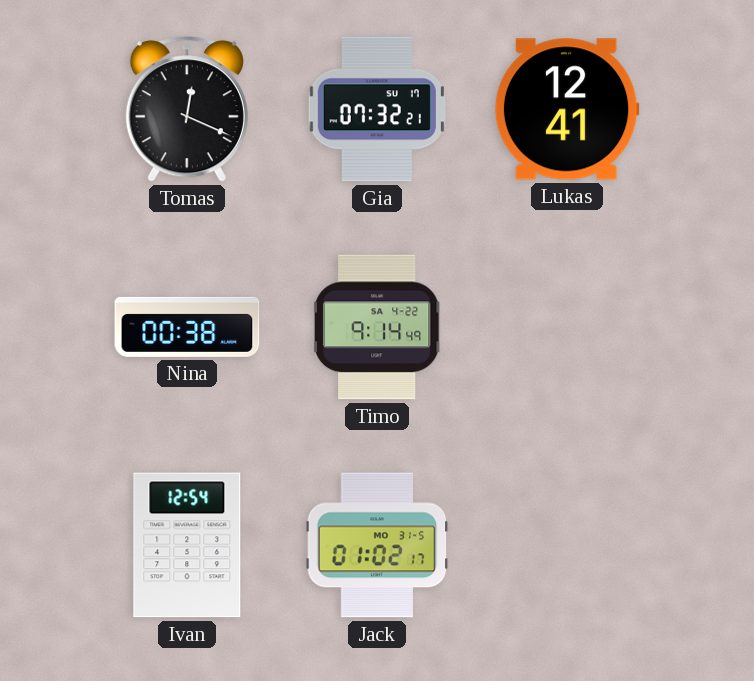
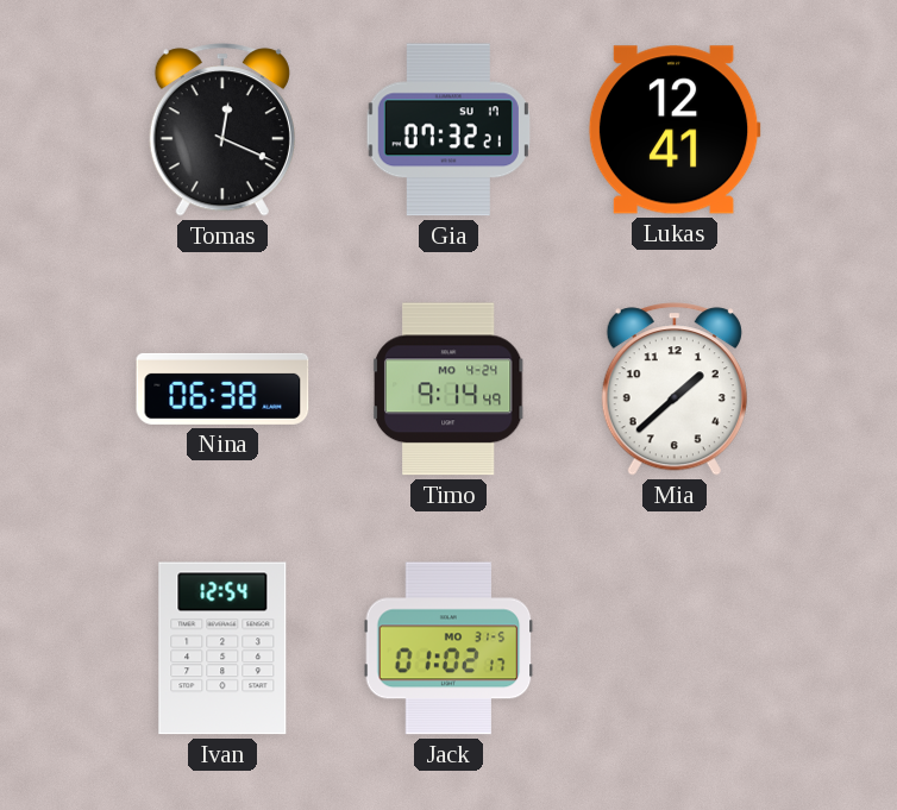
Nina: 00:38 -> 06:38
Timo date: SA 4-22 -> MO 4-24
Mia: none -> 1:38
